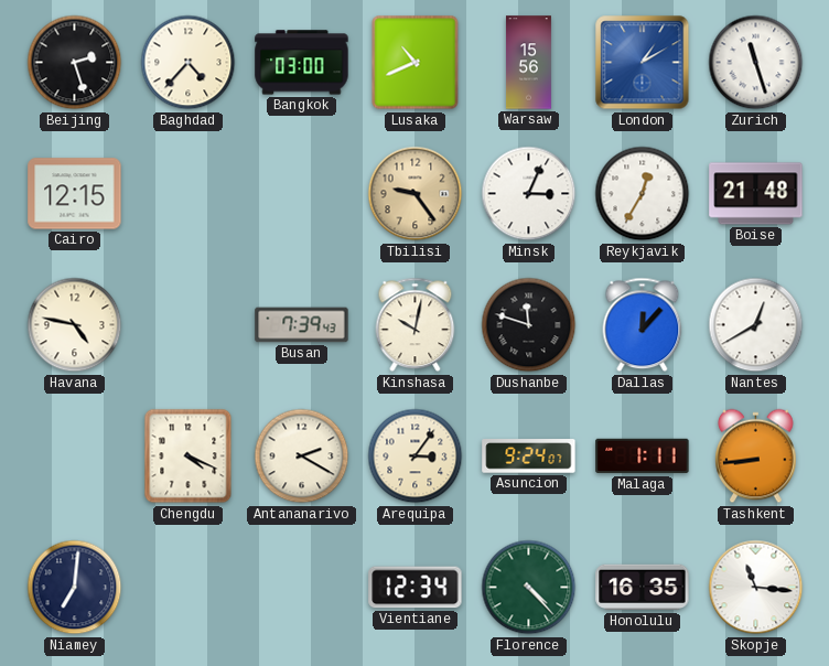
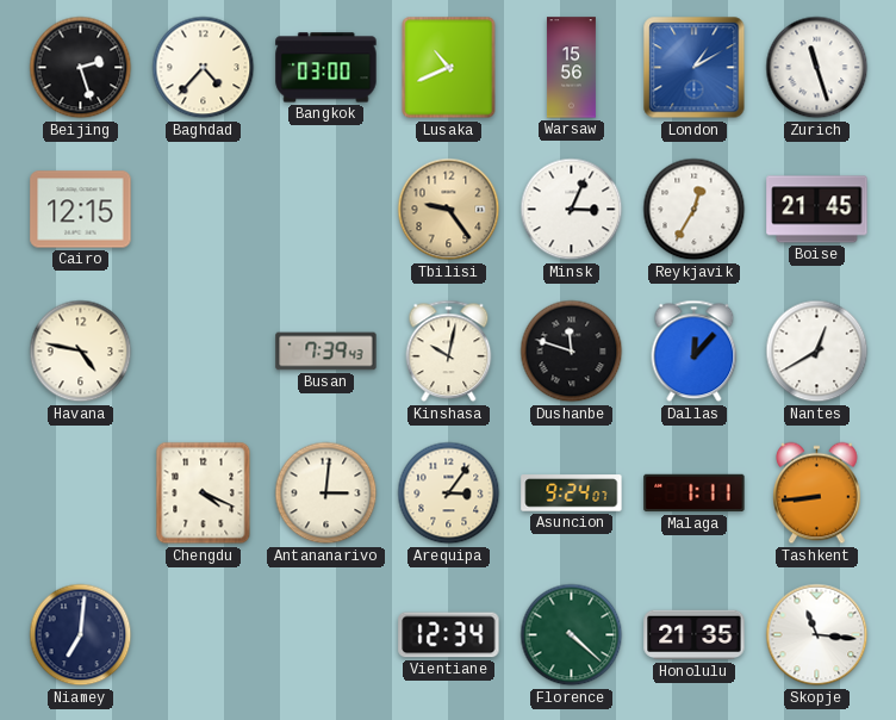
Boise: 21:48 -> 21:45
Antananarivo: 2:20 -> 3:01
Florence: 4:23 -> 4:22
Honolulu: 16:35 -> 21:35
